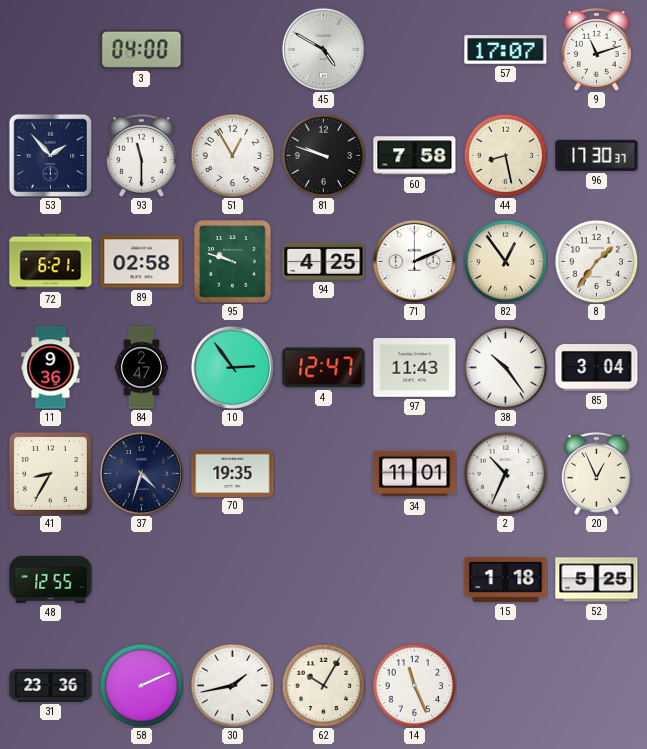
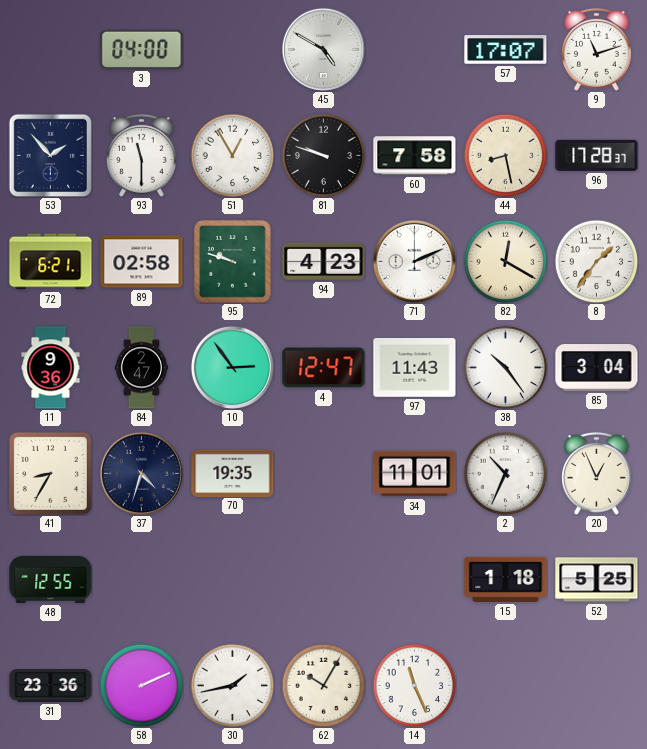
96: 17:30 -> 17:28
94: 4:25 -> 4:23
82: 12:54 -> 12:20
